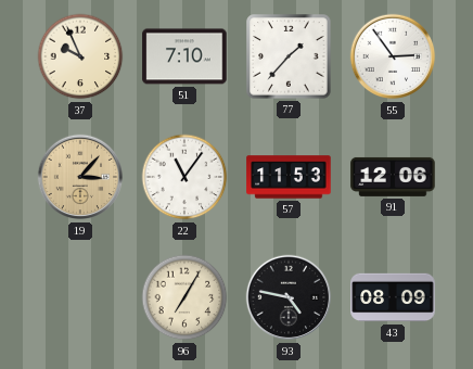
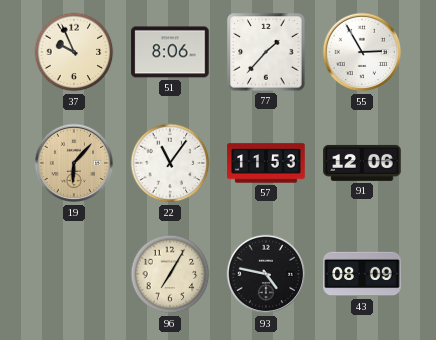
51: 7:10 -> 8:06
55: 2:54 -> 2:55
19: 3:07 -> 6:07
